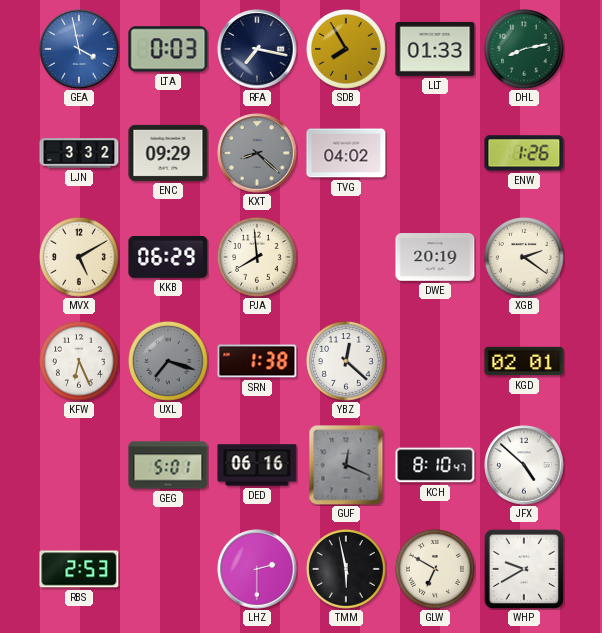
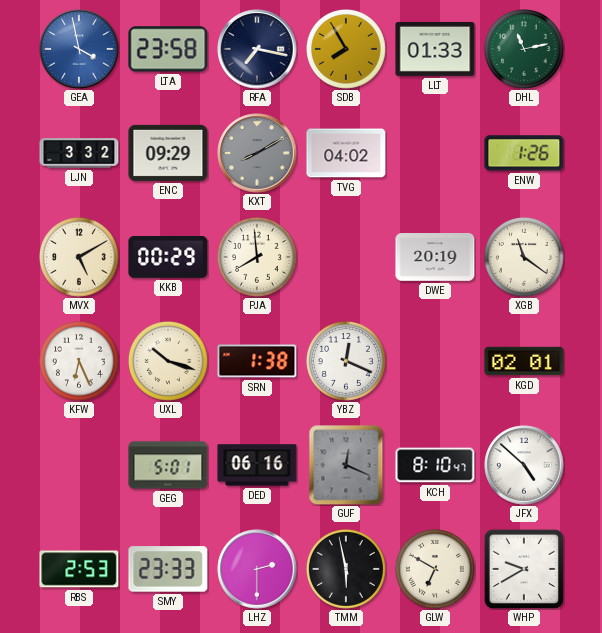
LTA: 0:03 -> 23:58
DHL: 8:13 -> 11:13
KXT: 8:22 -> 8:10
KKB: 06:29 -> 00:29
XGB: 2:21 -> 11:21
UXL: 7:18 -> 10:18
UXL dial: grey -> cream
YBZ: 12:22 -> 12:19
SMY: none -> 23:33
